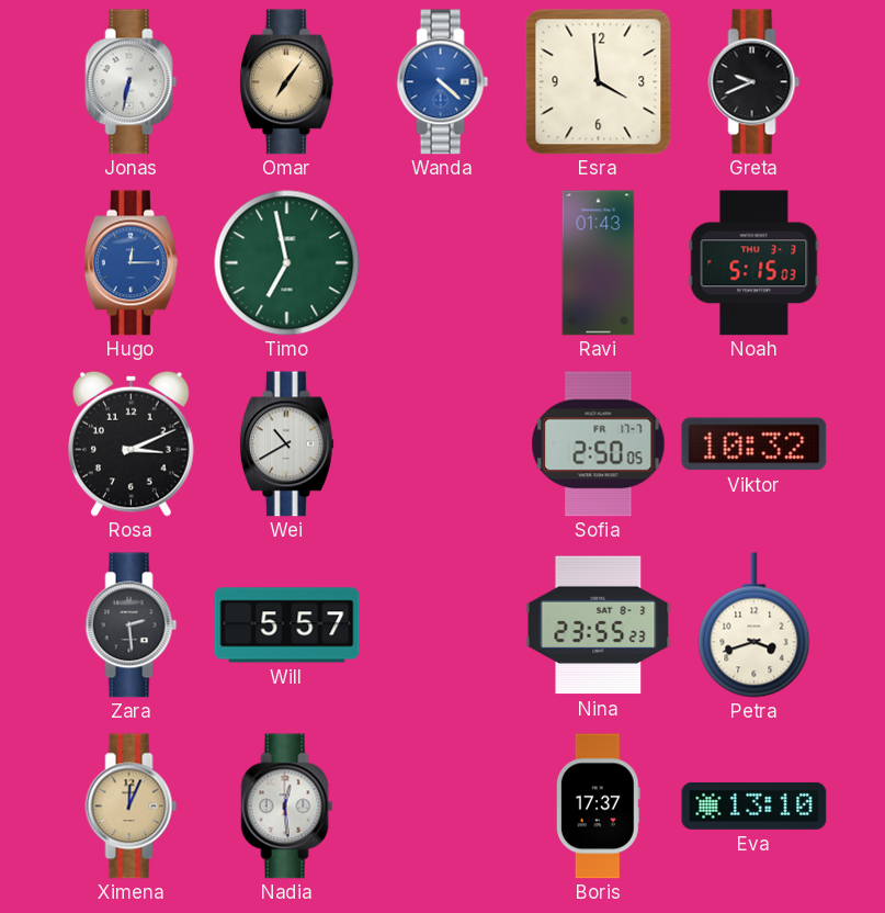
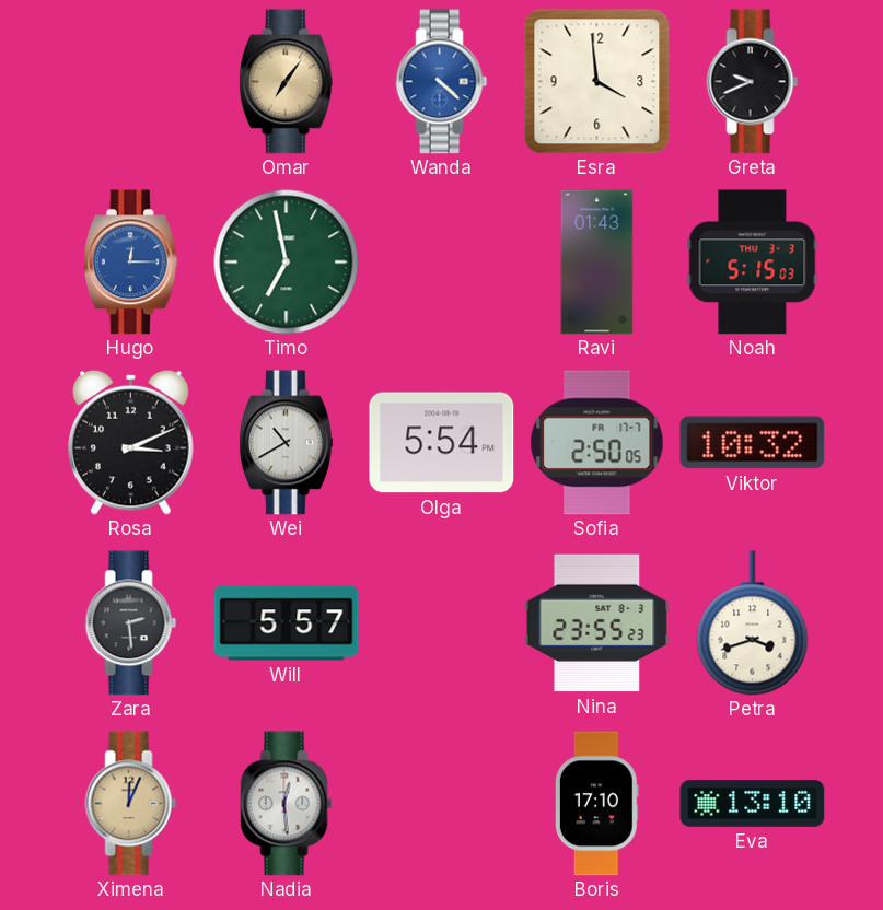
Jonas: 6:32 -> none
Olga: none -> 5:54
Boris: 17:37 -> 17:10
